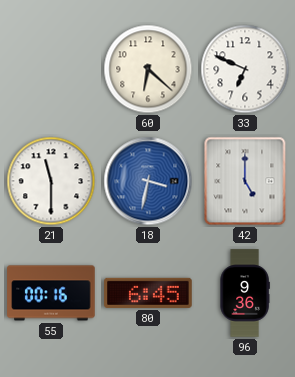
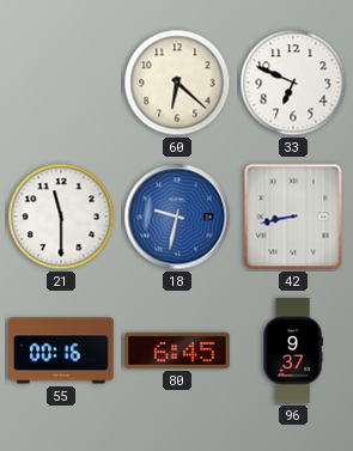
18: 3:32 -> 9:32
42: 5:00 -> 8:43
96: 9:36 -> 9:37
